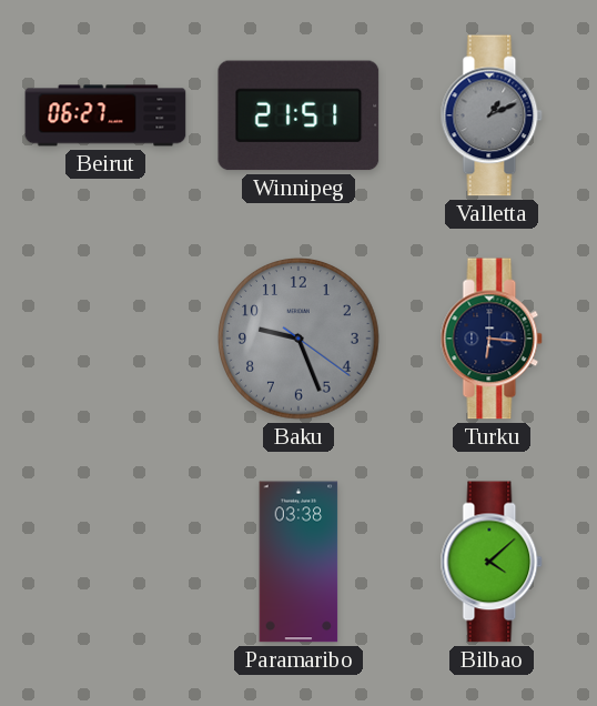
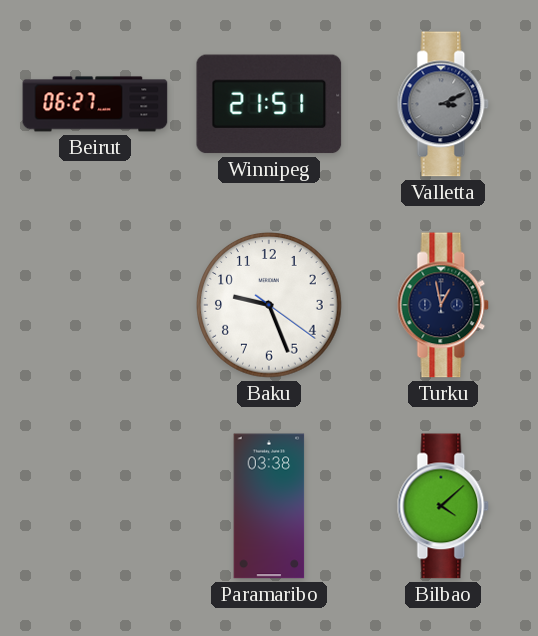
Valletta: 1:11 -> 3:11
Baku dial: grey -> white
Turku: 6:16 -> 12:58
